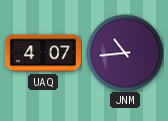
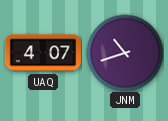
JNM: 10:44 -> 10:42
